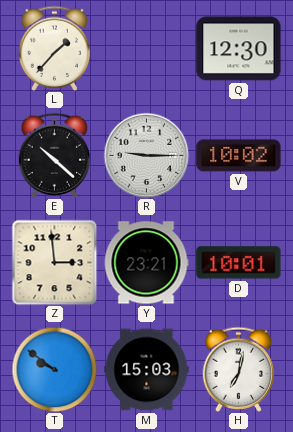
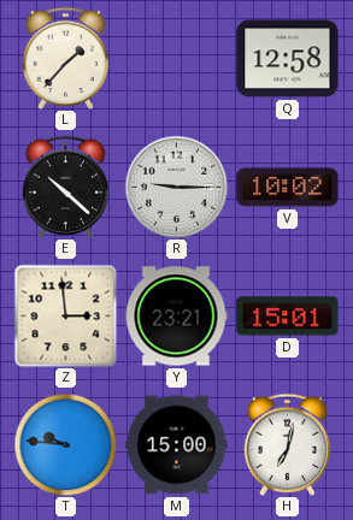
Q: 12:30 -> 12:58
D: 10:01 -> 15:01
T: 9:51 -> 9:46
M: 15:03 -> 15:00
